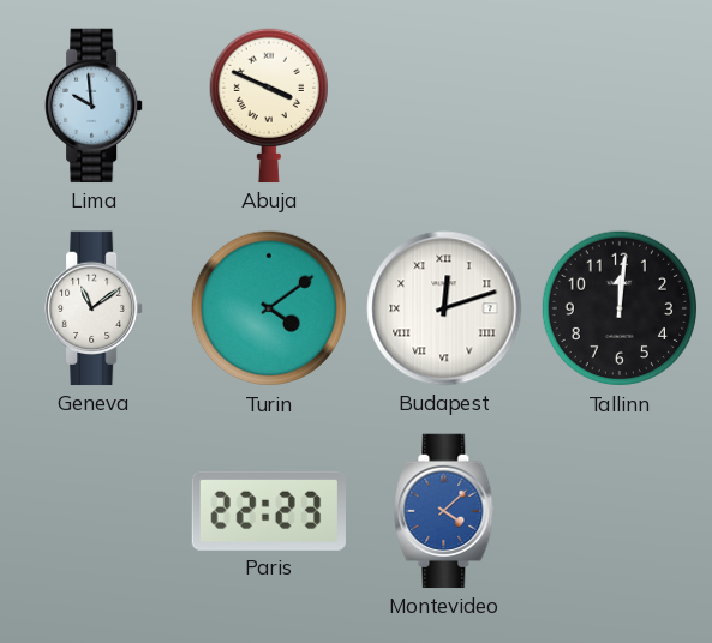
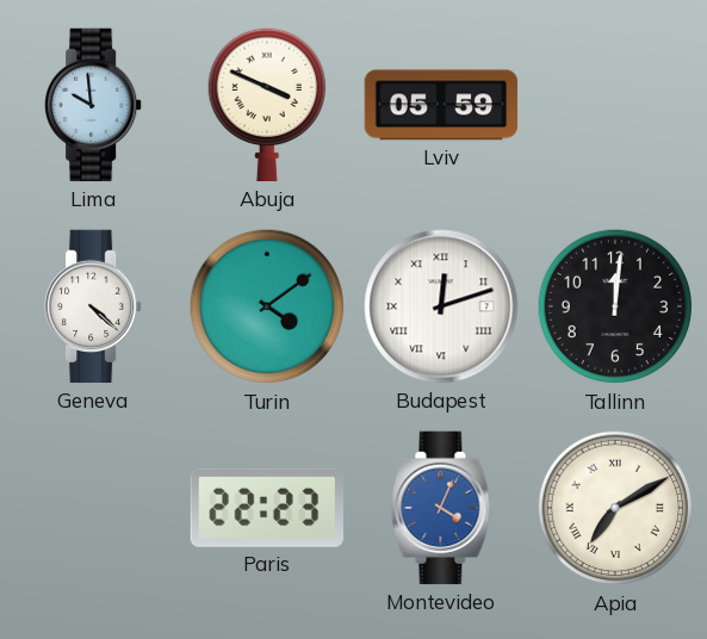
Lviv: none -> 05:59
Geneva: 11:09 -> 4:22
Montevideo: 4:08 -> 4:04
Apia: none -> 7:10
